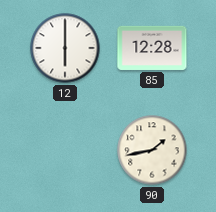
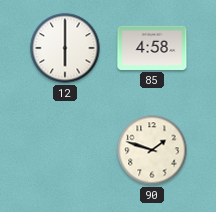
85: 12:28 -> 4:58
90: 1:43 -> 1:48
